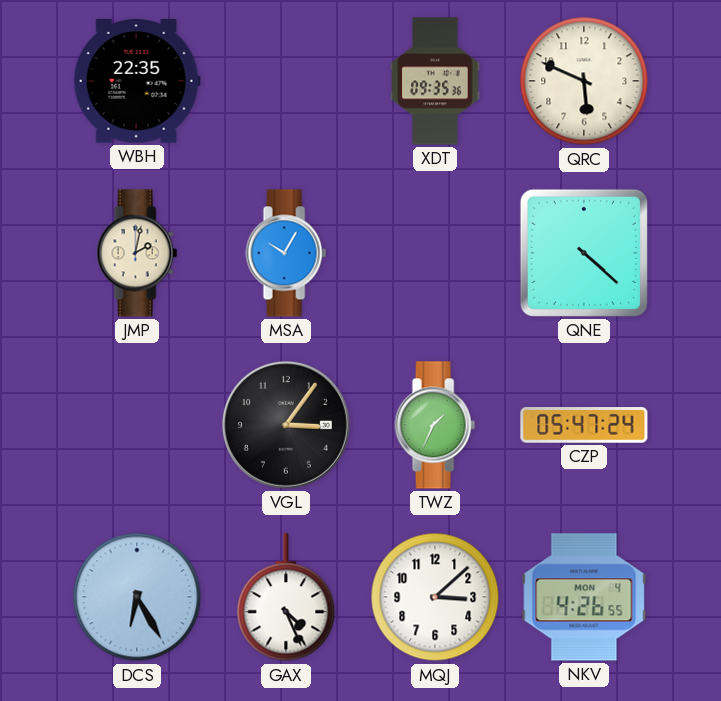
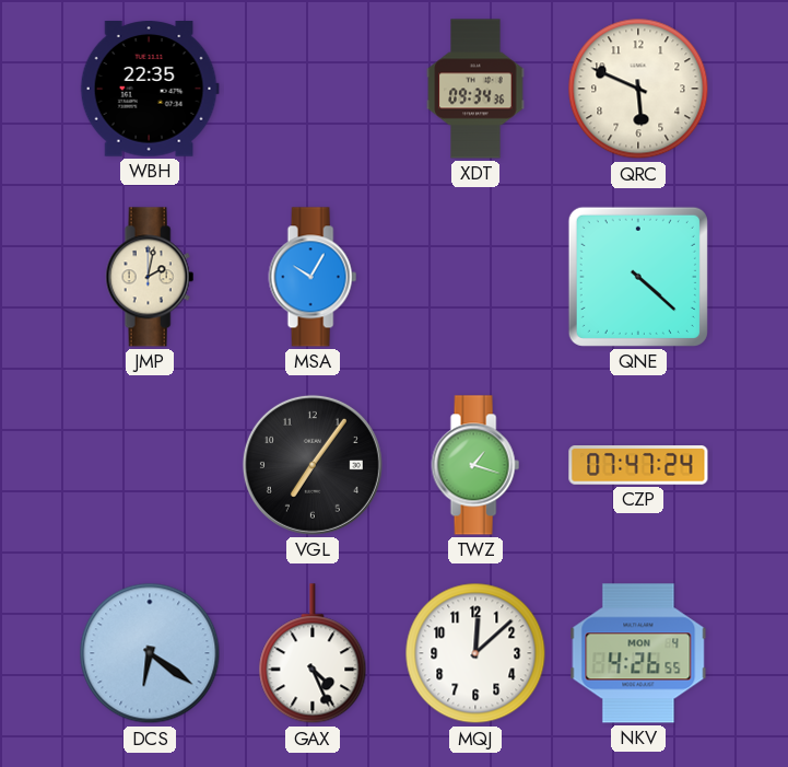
XDT: 09:35 -> 09:34
VGL: 3:06 -> 7:06
TWZ: 1:34 -> 1:18
CZP: 05:47 -> 07:47
DCS: 6:25 -> 6:21
MQJ: 3:08 -> 12:08
